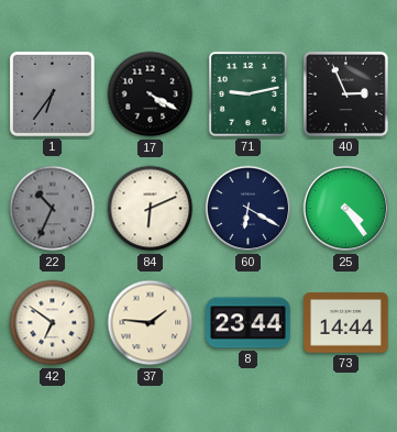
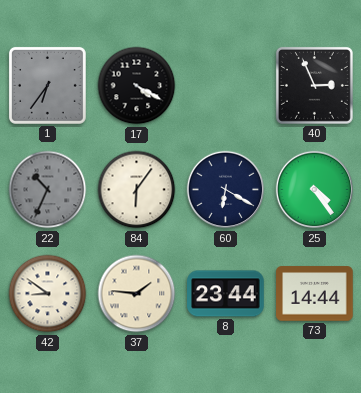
71: 9:13 -> none
84: 6:11 -> 6:06
42: 6:51 -> 8:51
